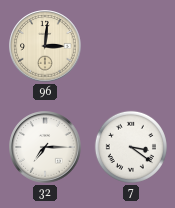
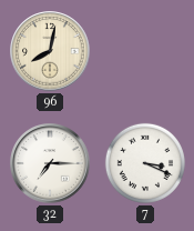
96: 3:01 -> 8:02
7: 3:21 -> 3:19
